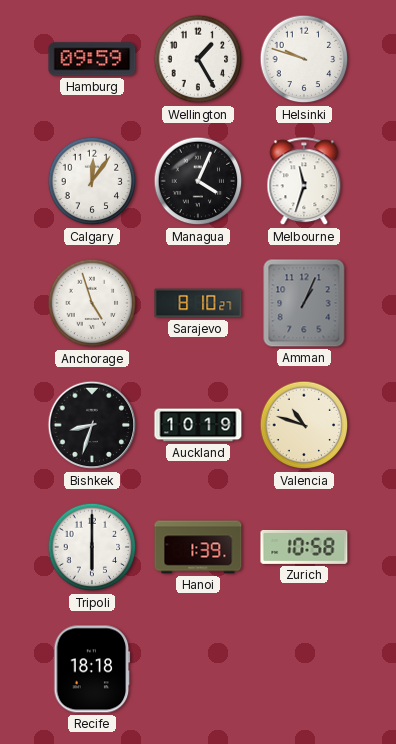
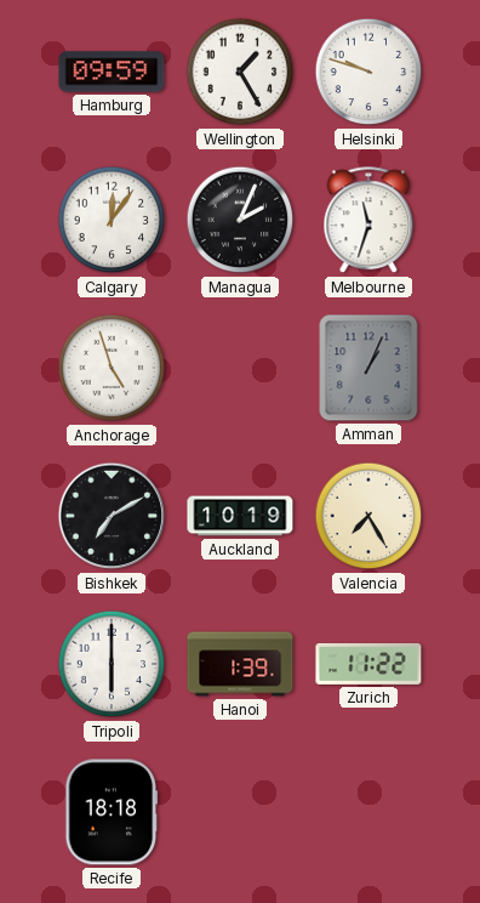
Managua: 4:04 -> 2:04
Sarajevo: 8:10 -> none
Bishkek: 8:33 -> 7:10
Valencia: 10:48 -> 7:25
Zurich: 10:58 -> 11:22
